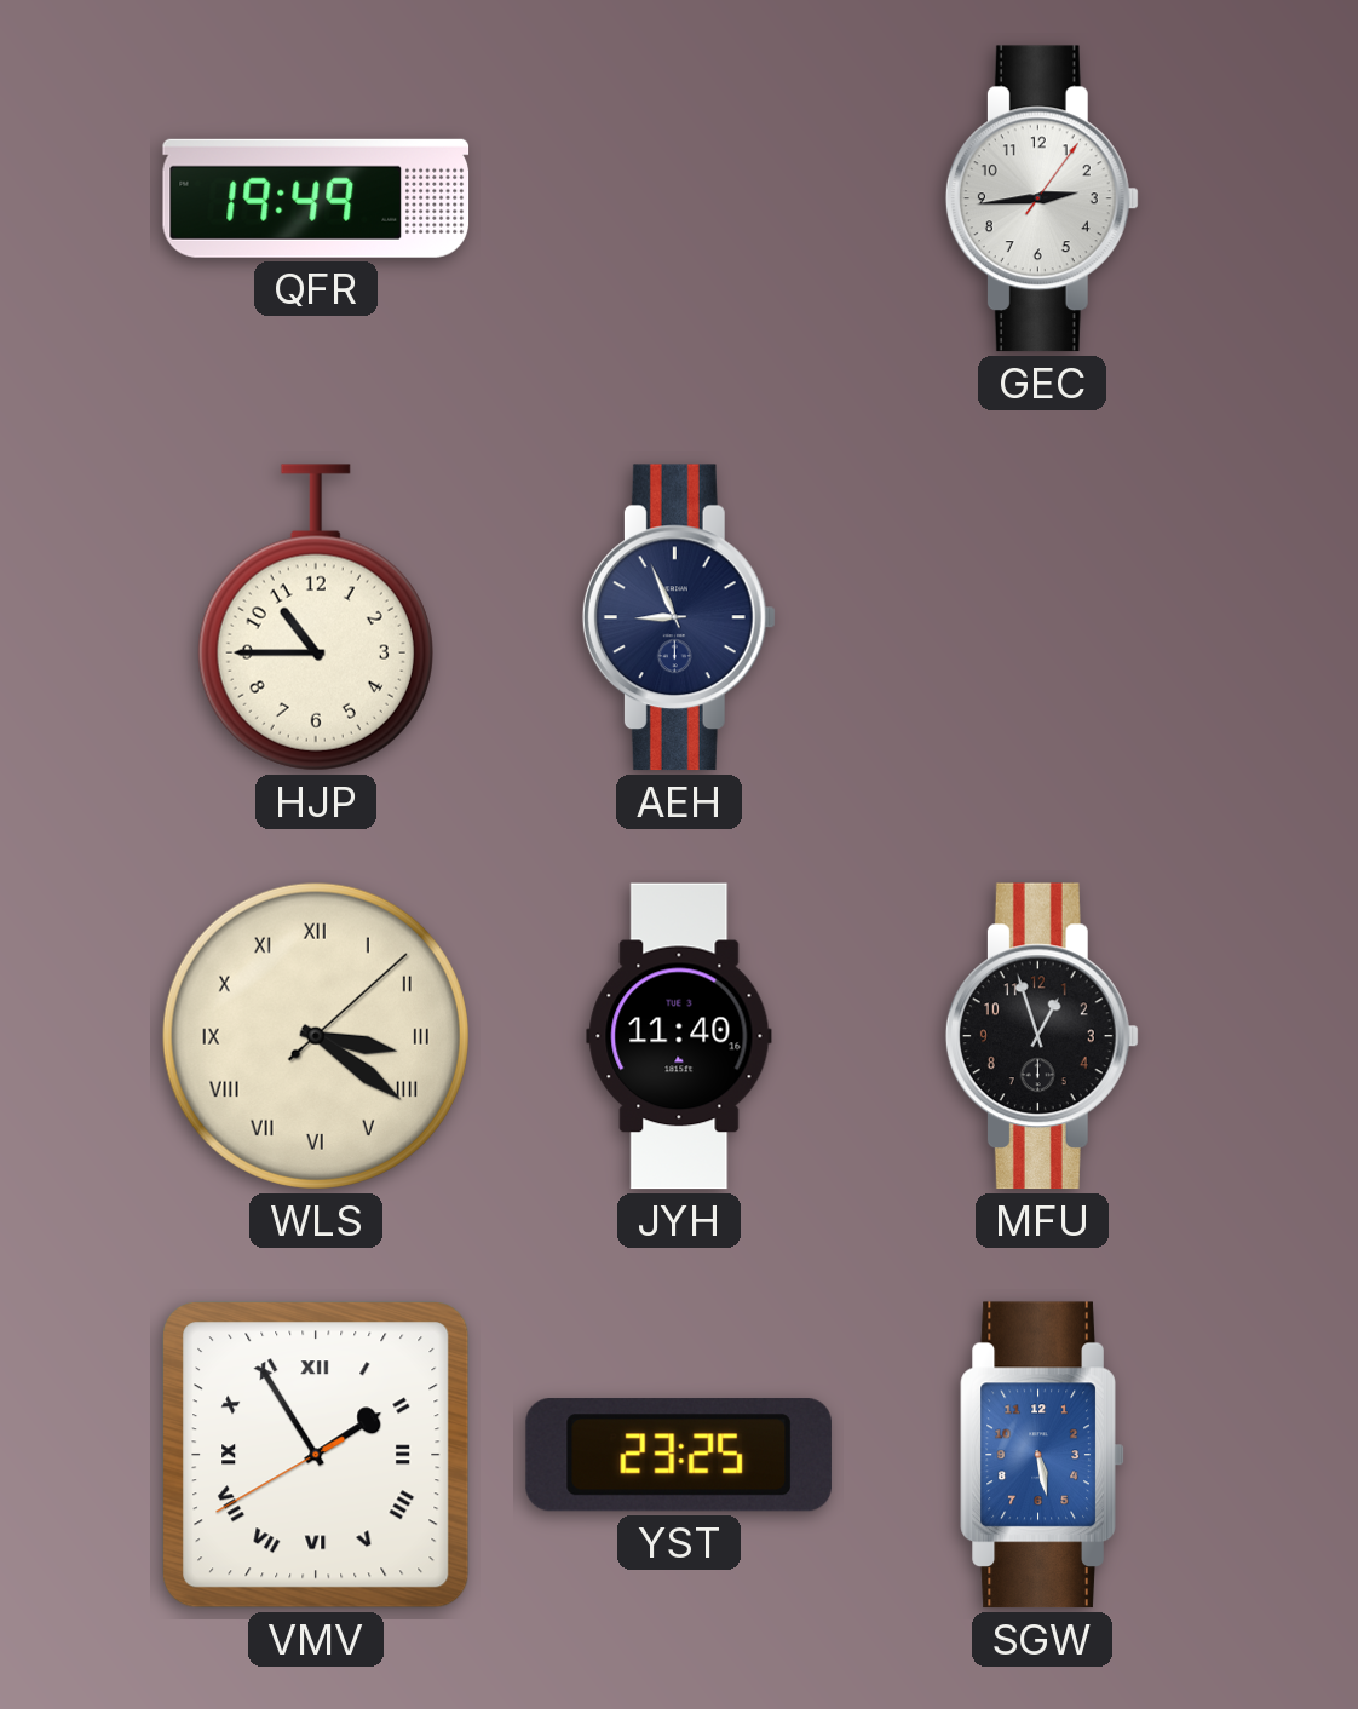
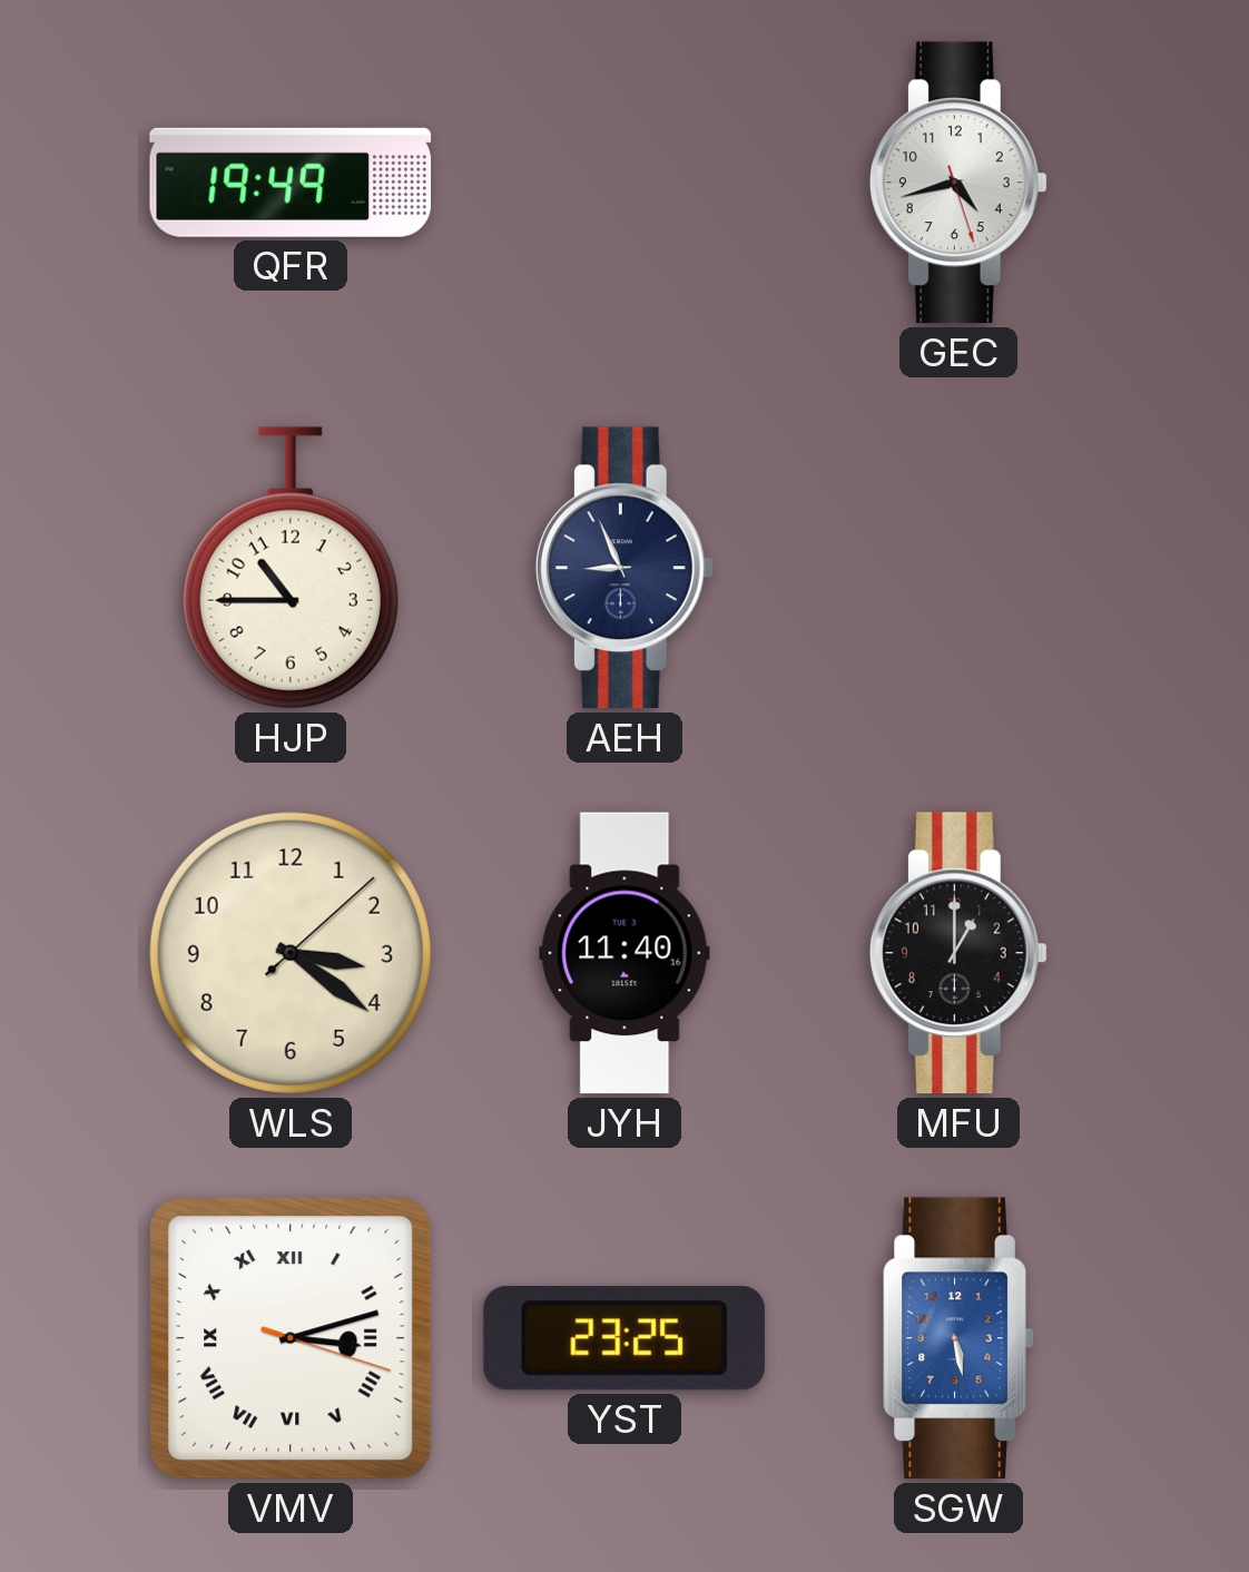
GEC: 2:44 -> 4:42
WLS numerals: Roman -> Arabic
MFU: 12:57 -> 1:00
VMV: 1:54 -> 3:12
